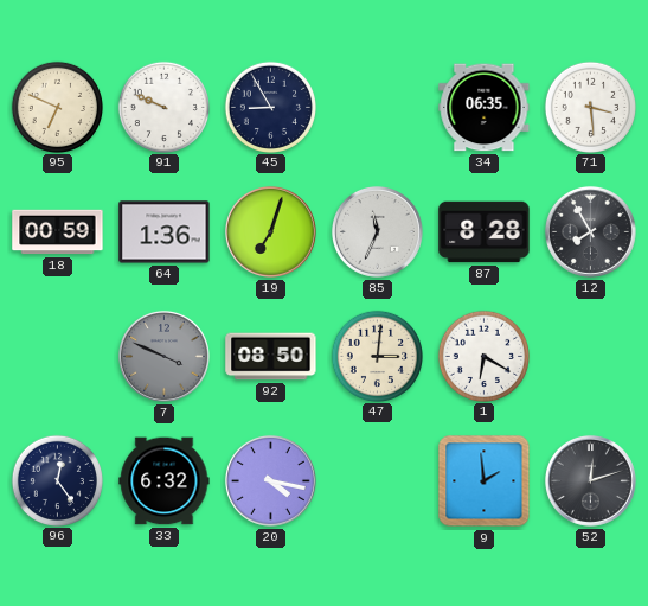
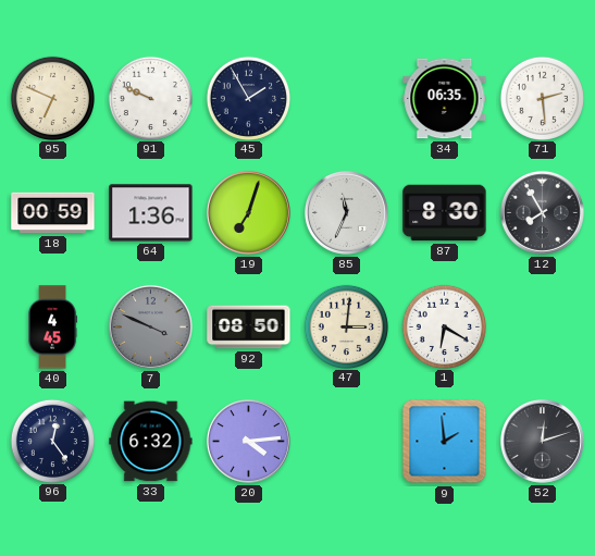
45: 8:55 -> 1:55
71: 3:29 -> 2:29
87: 8:28 -> 8:30
40: none -> 4:45
20: 4:17 -> 4:14
